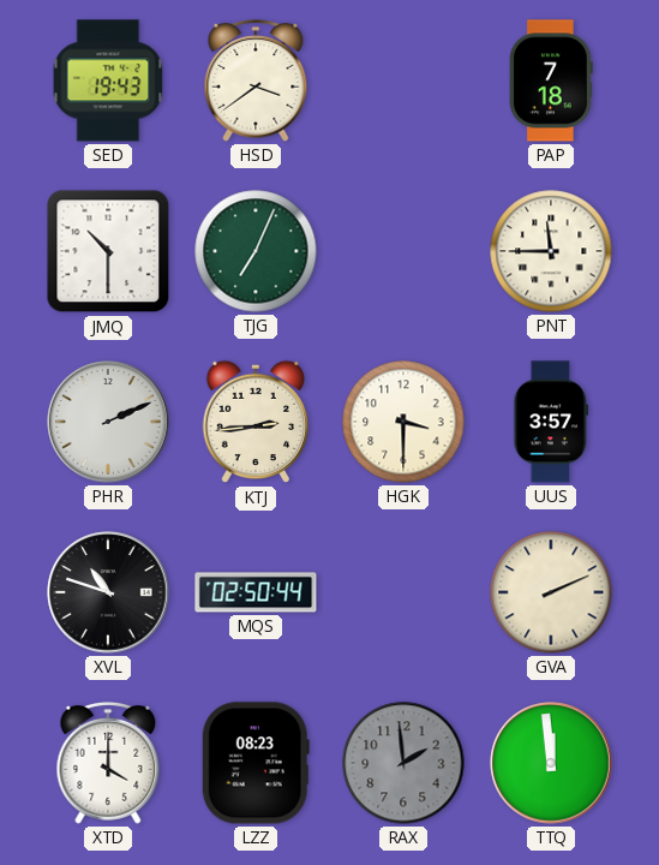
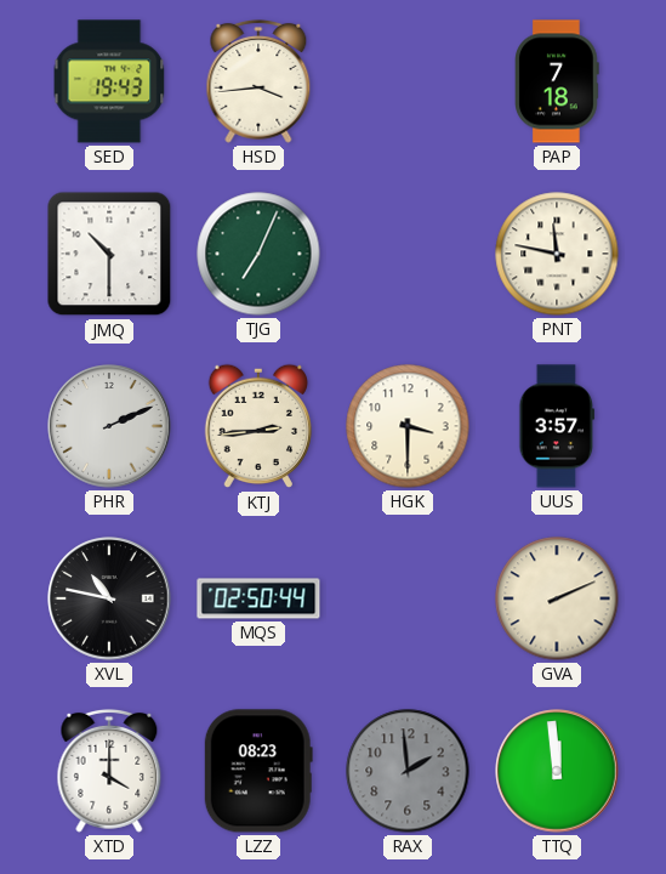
HSD: 3:39 -> 3:44
PNT: 11:45 -> 11:47
XVL: 10:48 -> 10:47
